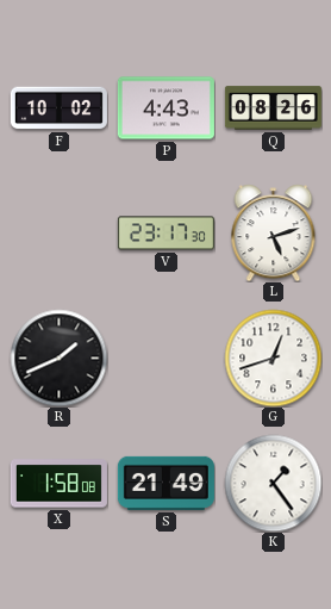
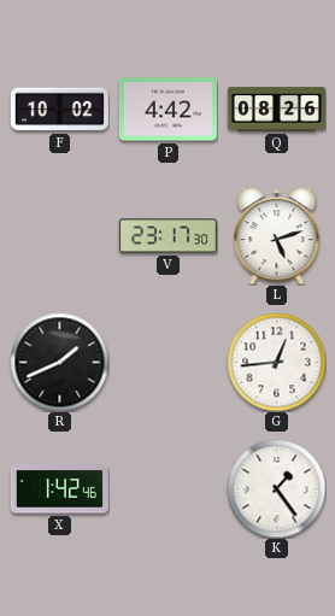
P: 4:43 -> 4:42
G: 12:42 -> 12:44
X: 1:58 -> 1:42
S: 21:49 -> none
